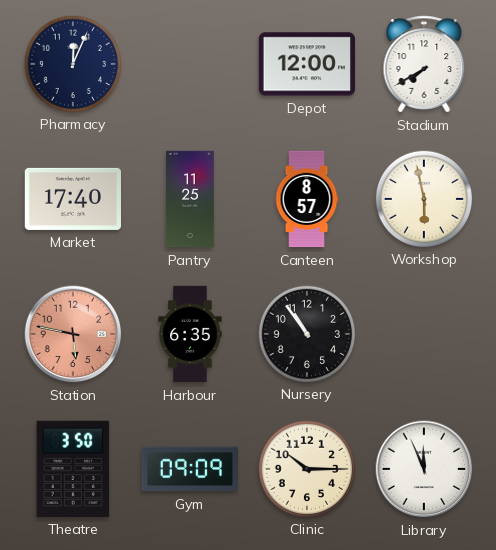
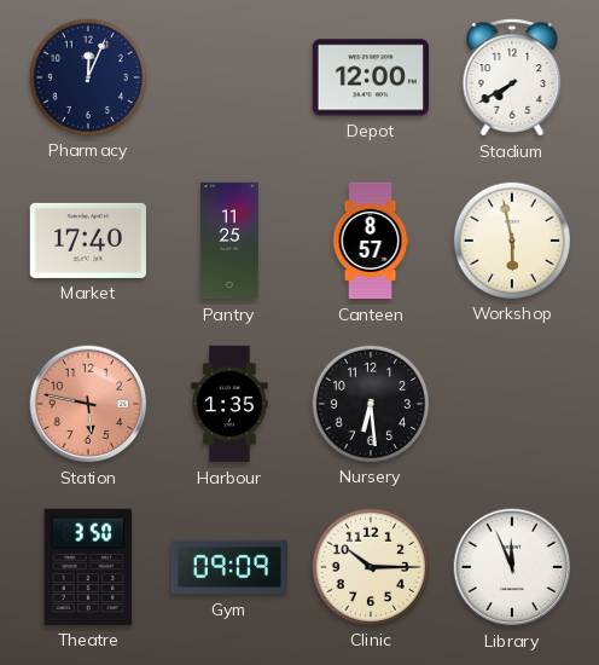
Harbour: 6:35 -> 1:35
Nursery: 10:54 -> 6:29
